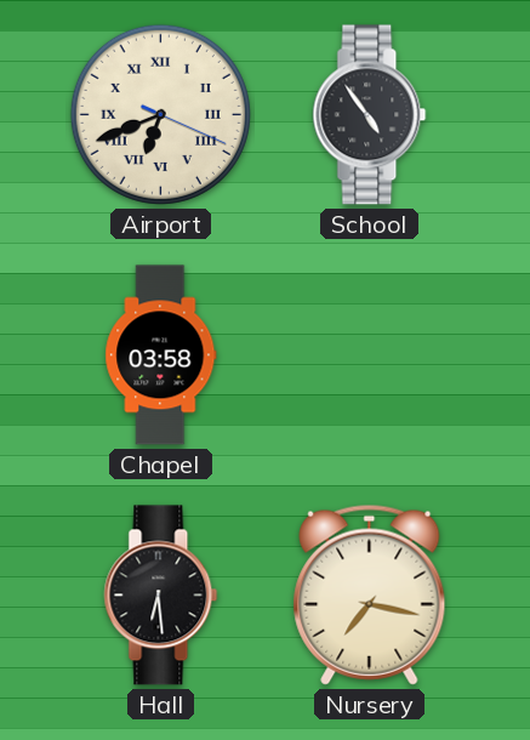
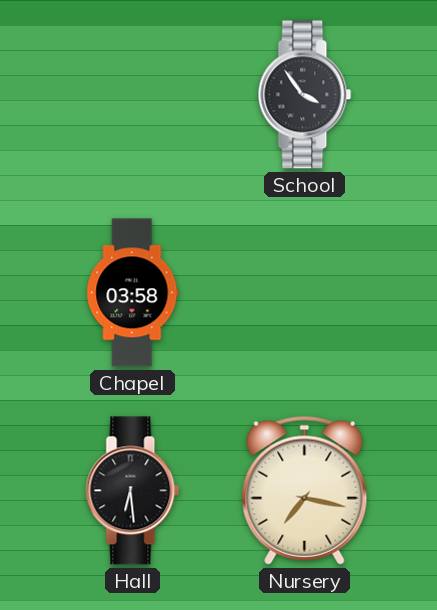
Airport: 6:41 -> none
School: 4:54 -> 3:54
